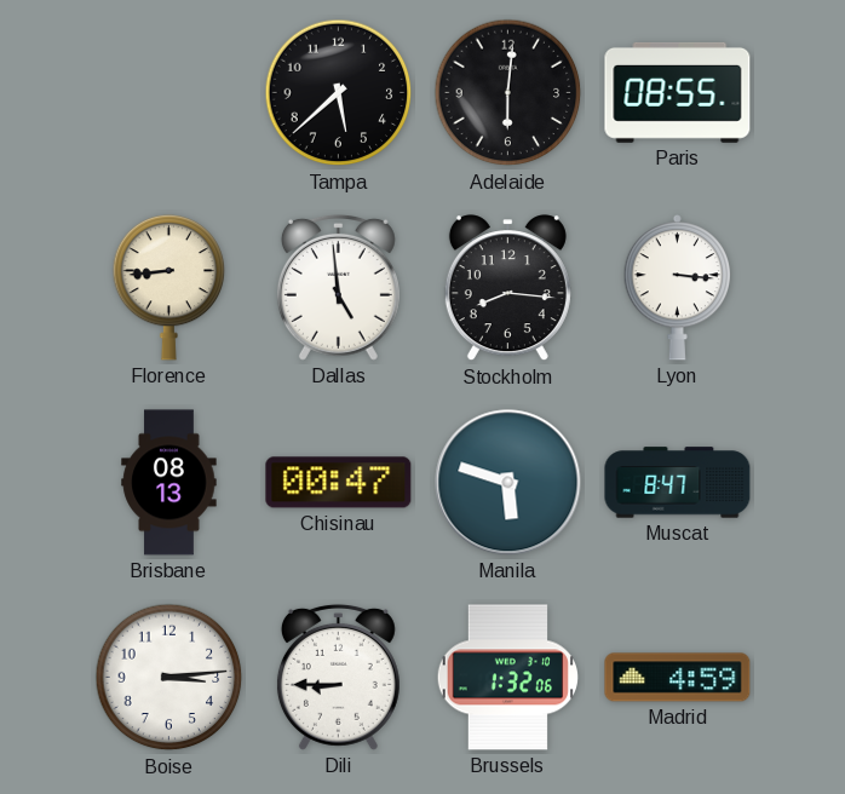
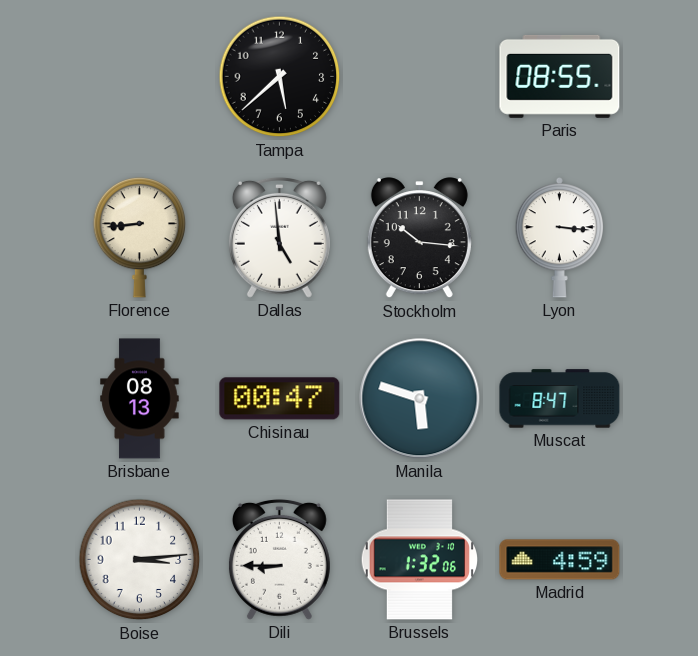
Adelaide: 6:01 -> none
Stockholm: 8:16 -> 10:16
